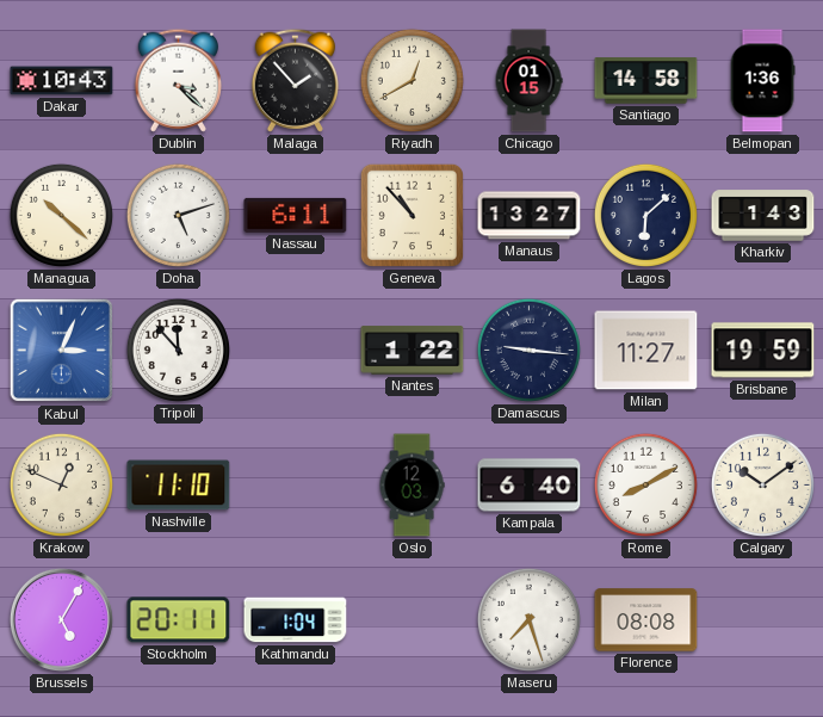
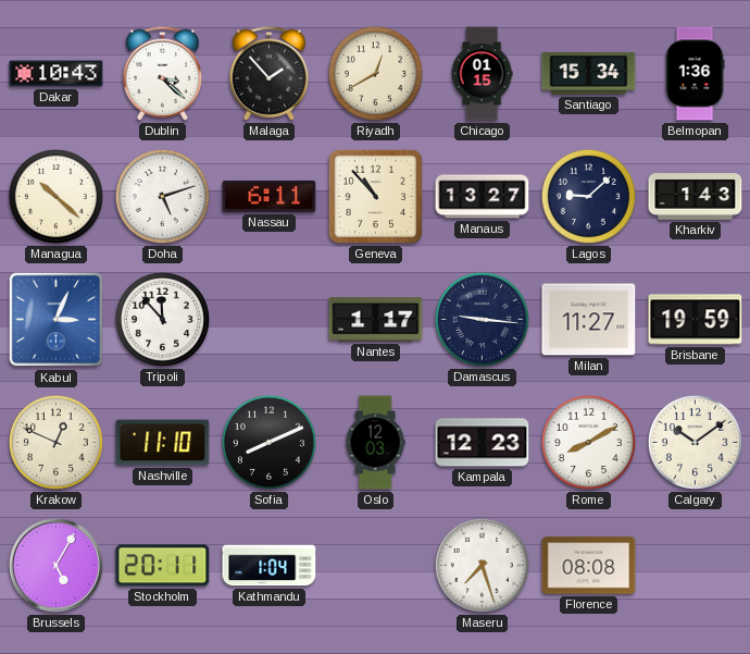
Santiago: 14:58 -> 15:34
Lagos: 6:08 -> 9:08
Nantes: 1:22 -> 1:17
Sofia: none -> 8:11
Kampala: 6:40 -> 12:23
